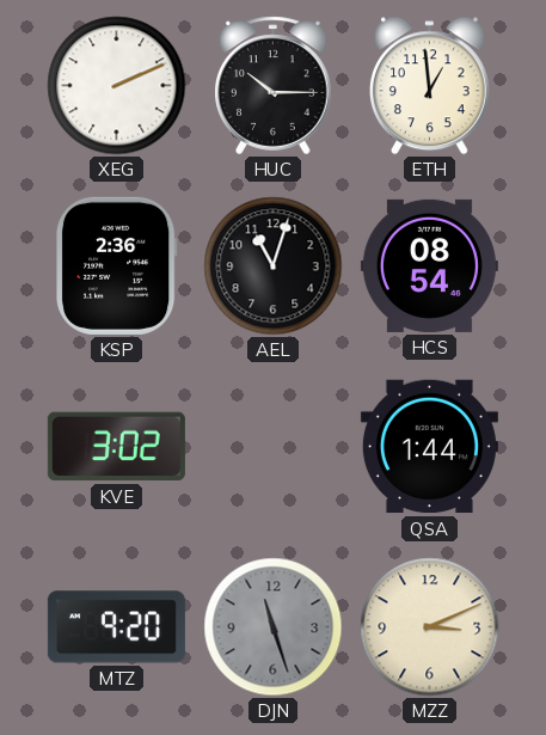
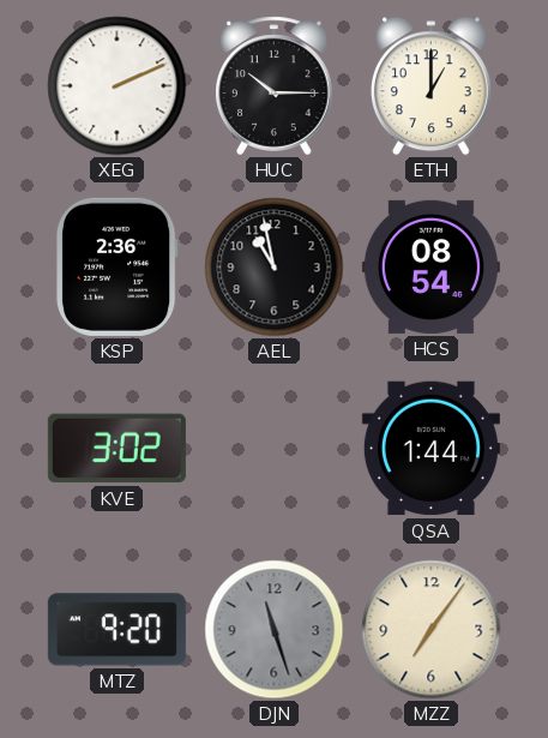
ETH: 12:59 -> 1:00
AEL: 11:03 -> 10:58
MZZ: 3:11 -> 7:06
